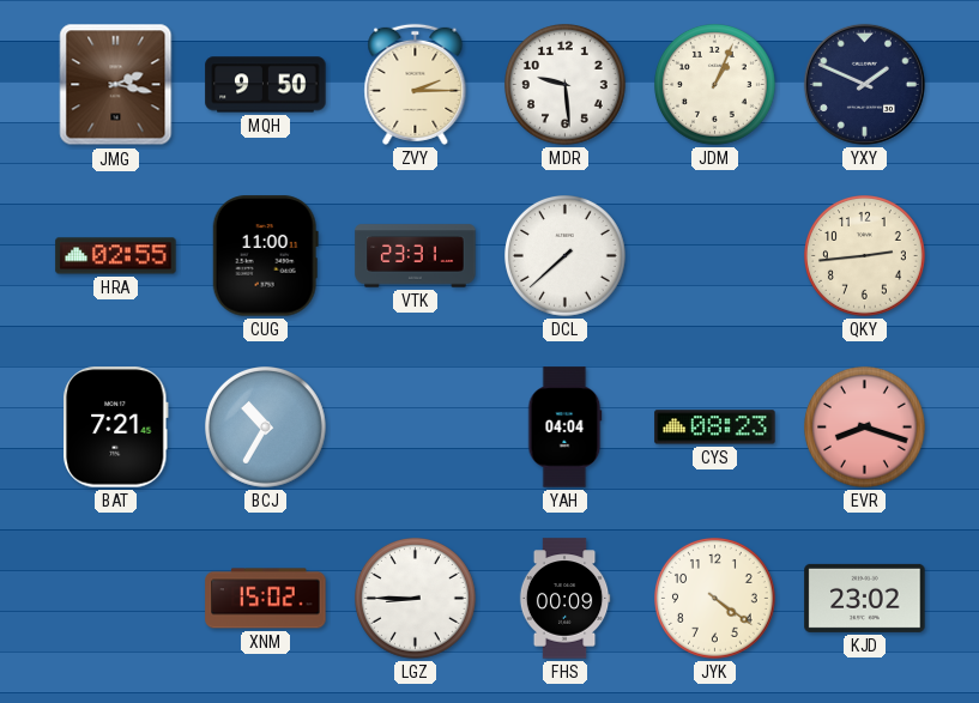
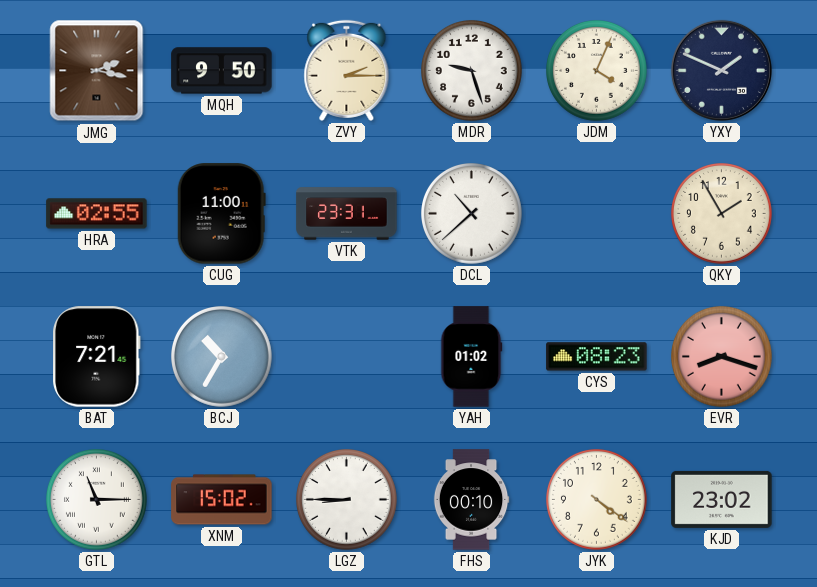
MDR: 9:29 -> 9:27
JDM: 1:04 -> 4:04
DCL: 7:38 -> 10:38
QKY: 2:44 -> 1:55
YAH: 04:04 -> 01:02
GTL: none -> 11:15
FHS: 00:09 -> 00:10
